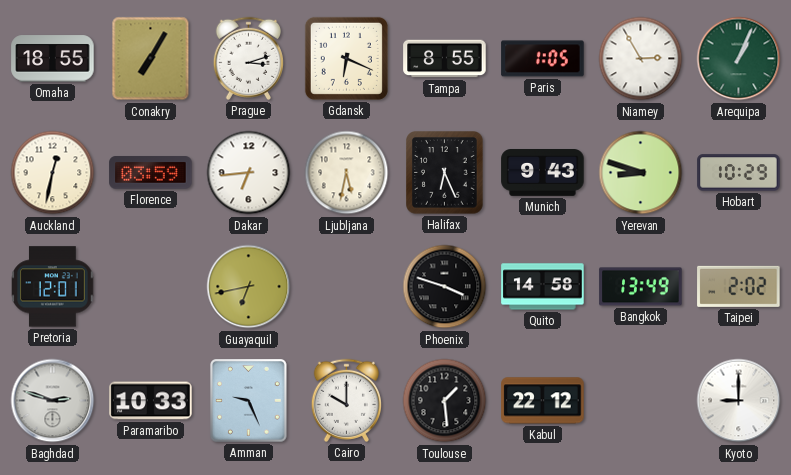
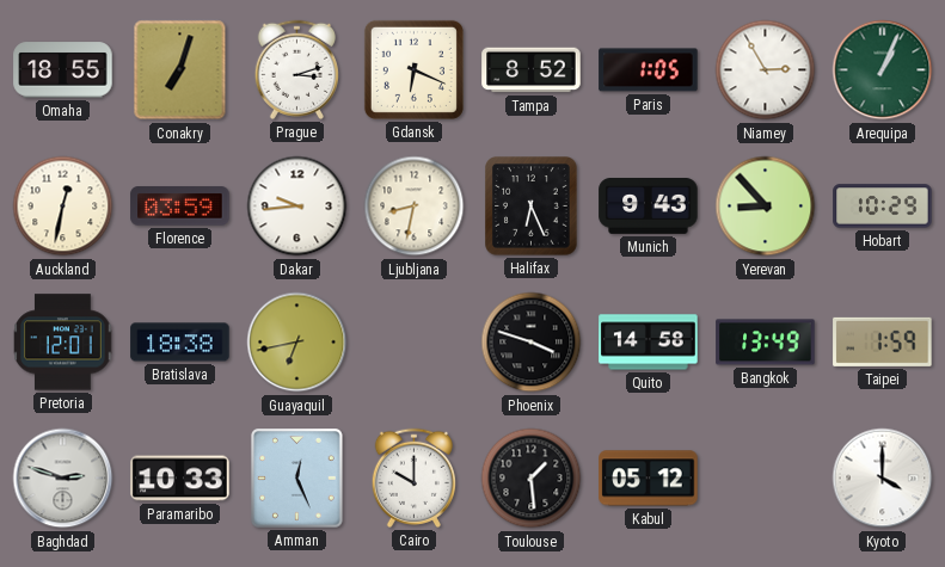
Conakry: 7:05 -> 7:03
Tampa: 8:55 -> 8:52
Dakar: 6:44 -> 9:44
Ljubljana: 5:32 -> 8:32
Yerevan: 8:48 -> 8:53
Bratislava: none -> 18:38
Taipei: 2:02 -> 1:59
Amman: 9:26 -> 12:26
Kabul: 22:12 -> 05:12
Kyoto: 9:00 -> 4:00
